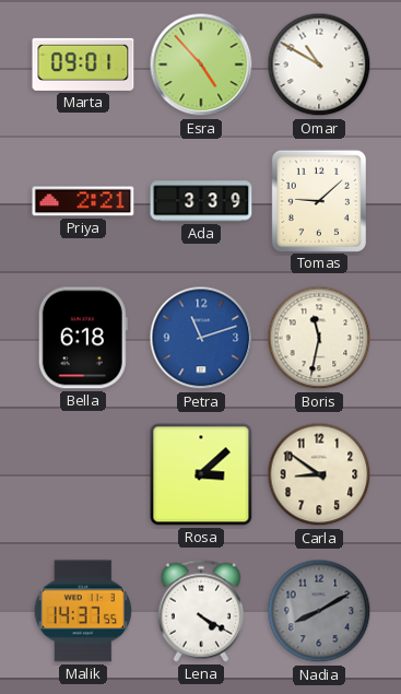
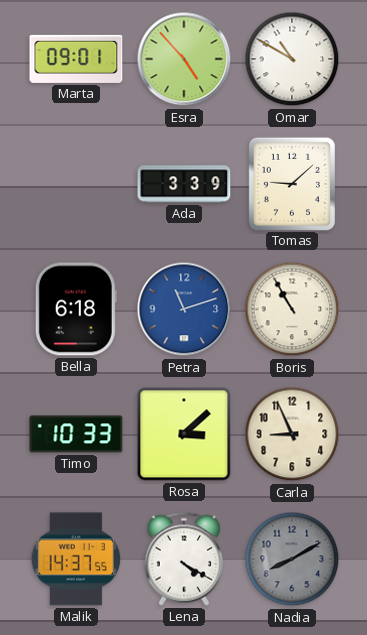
Priya: 2:21 -> none
Boris: 11:32 -> 10:55
Timo: none -> 10:33
Carla: 8:51 -> 8:56
